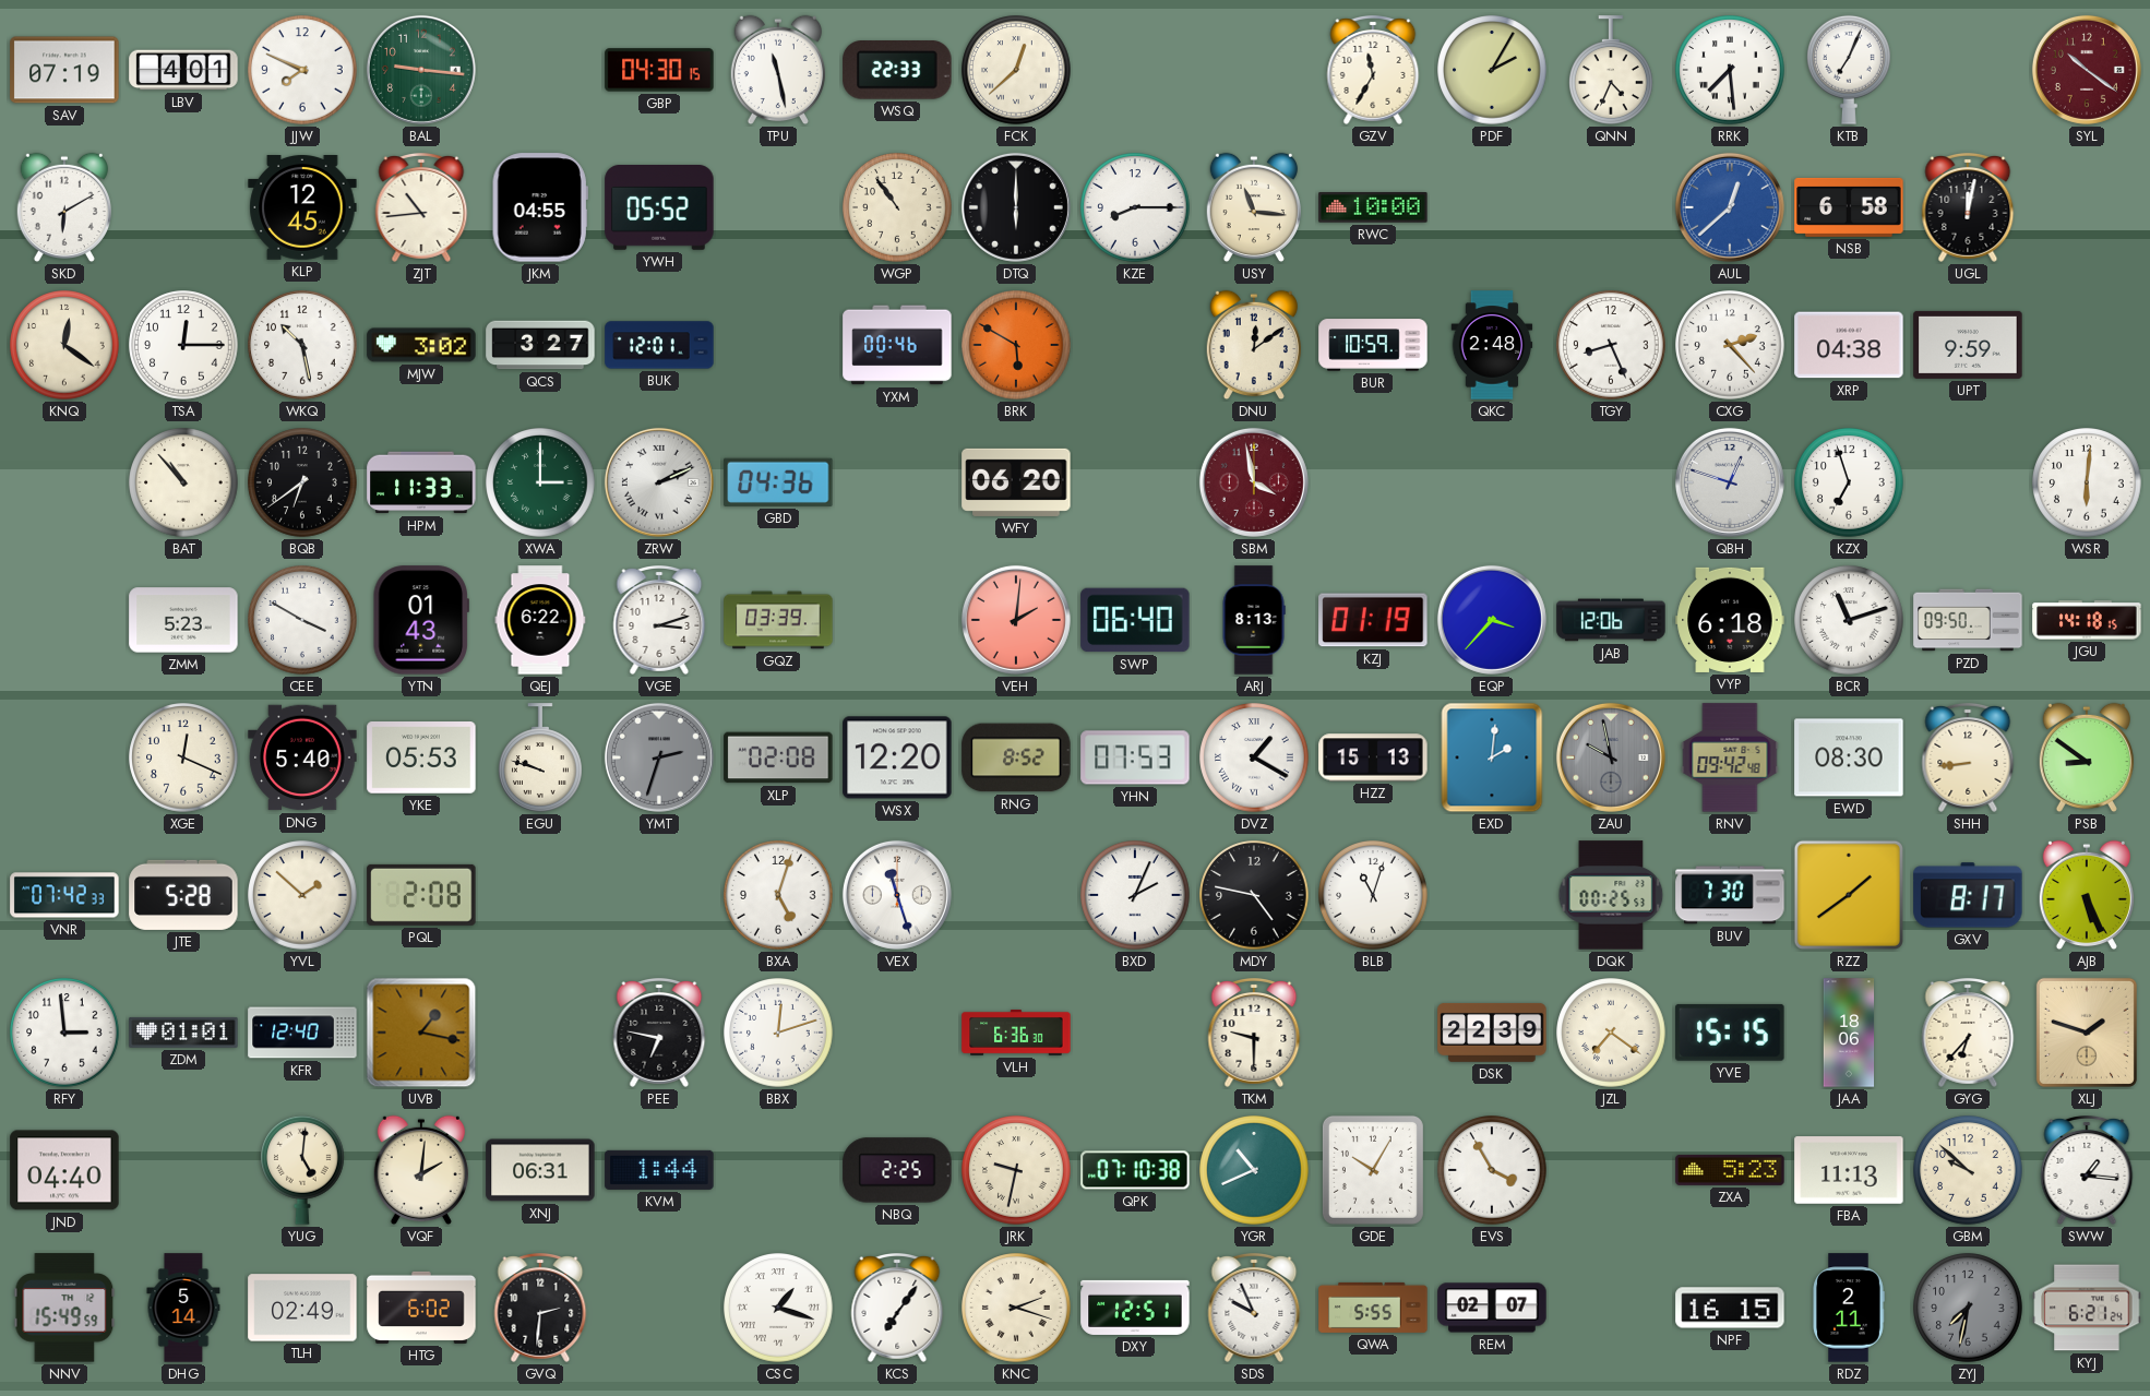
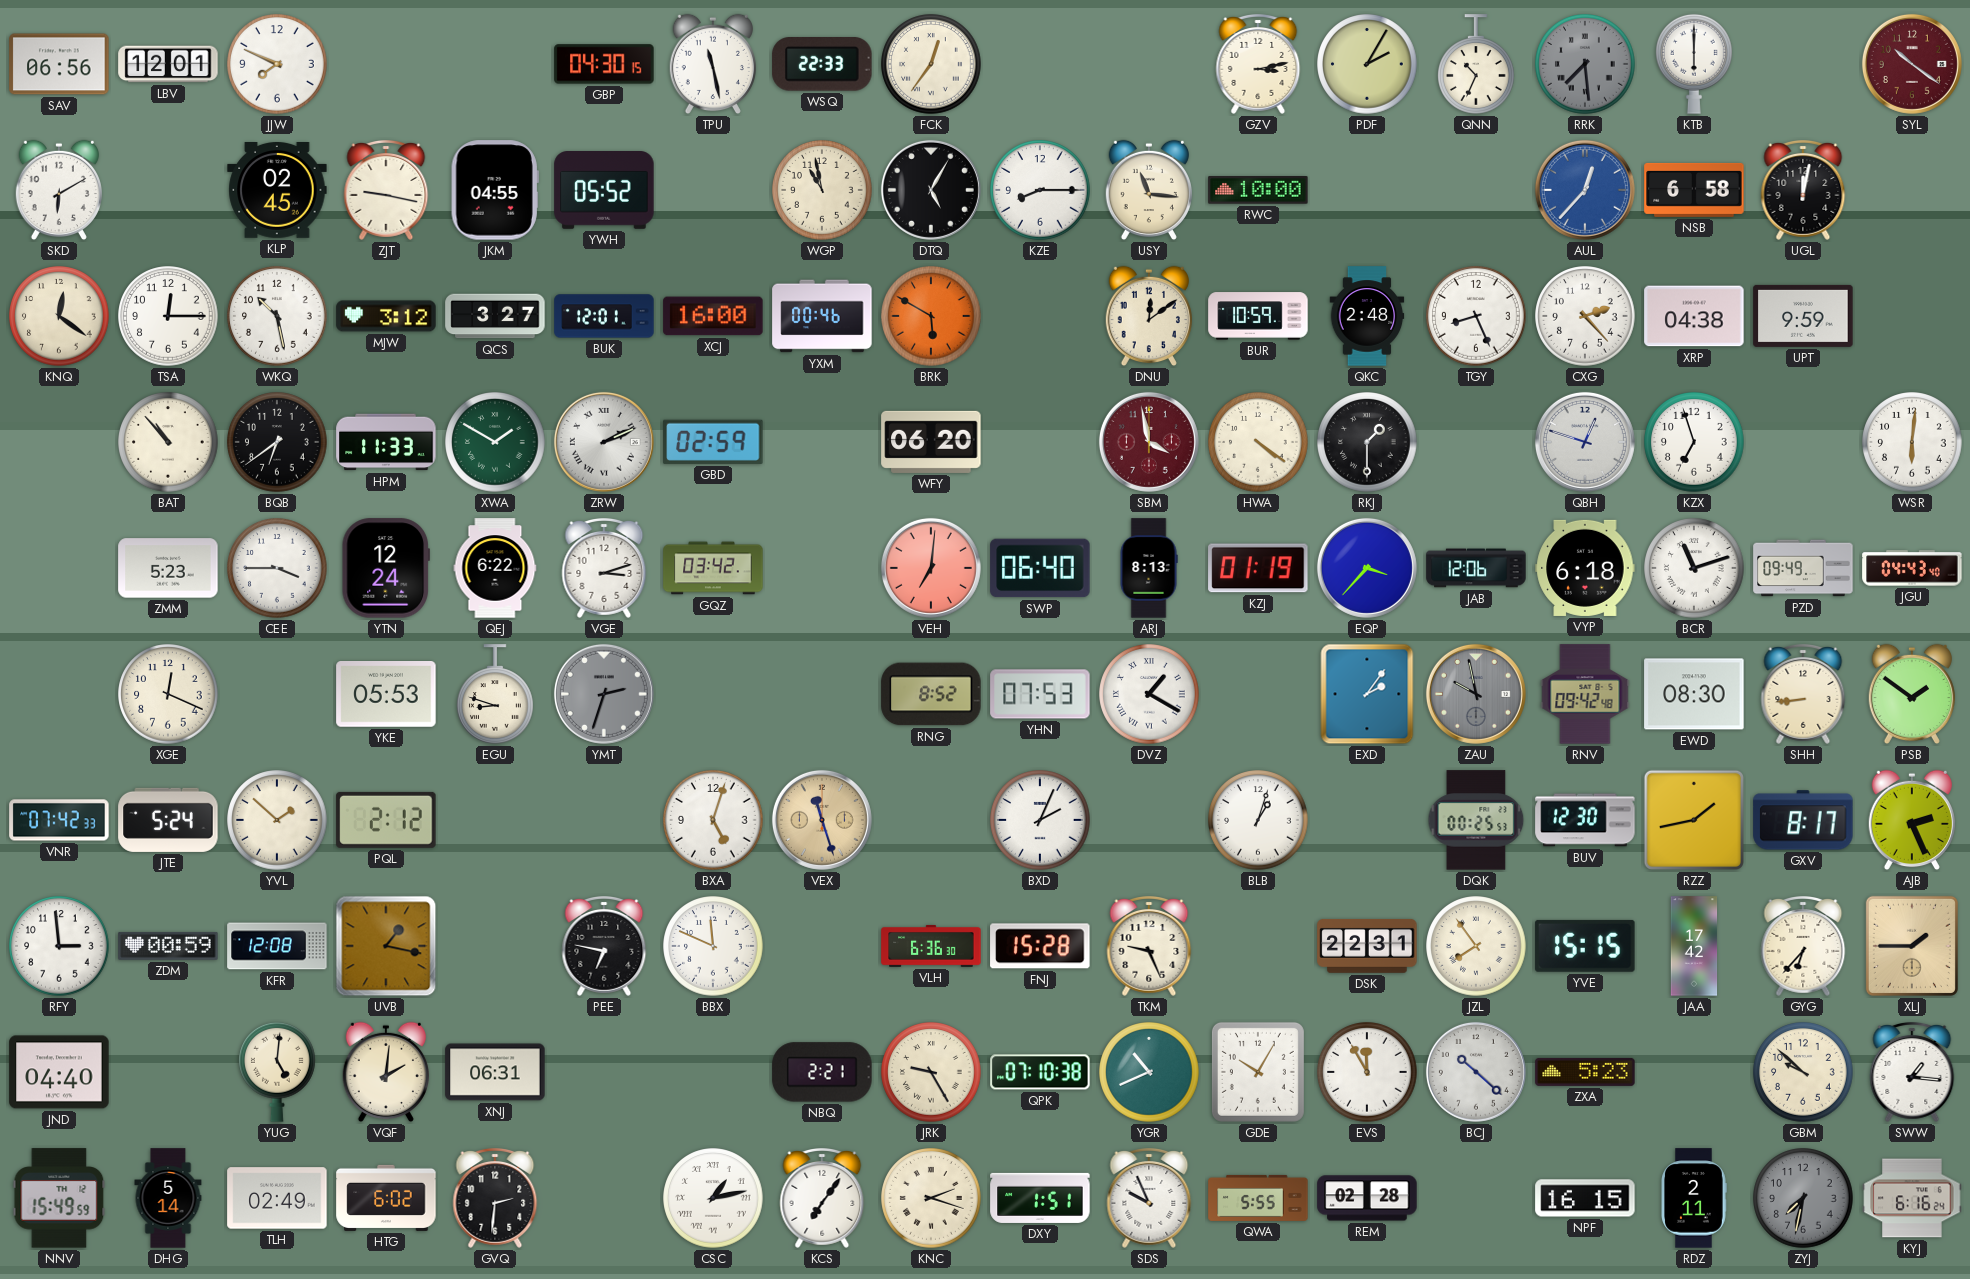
SAV: 07:19 -> 06:56
LBV: 4:01 -> 12:01
BAL: 9:16 -> none
FCK: 12:38 -> 12:36
GZV: 11:35 -> 3:13
QNN: 4:34 -> 10:34
RRK dial: white -> grey
KTB: 7:04 -> 6:00
KLP: 12:45 -> 02:45
ZJT: 10:44 -> 9:17
WGP: 10:54 -> 10:58
DTQ: 6:00 -> 5:05
AUL: 12:38 -> 12:37
MJW: 3:02 -> 3:12
XCJ: none -> 16:00
XWA: 3:00 -> 1:50
GBD: 04:36 -> 02:59
HWA: none -> 4:21
RKJ: none -> 1:30
CEE: 3:50 -> 3:45
YTN: 01:43 -> 12:24
GQZ: 03:39 -> 03:42
VEH: 2:01 -> 7:01
PZD: 09:50 -> 09:49
JGU: 14:18 -> 04:43
DNG: 5:40 -> none
EGU: 9:48 -> 8:48
XLP: 02:08 -> none
WSX: 12:20 -> none
HZZ: 15:13 -> none
EXD: 2:01 -> 2:06
PSB: 8:51 -> 1:51
JTE: 5:28 -> 5:24
PQL: 2:08 -> 2:12
VEX dial: white -> champagne
MDY: 4:47 -> none
BLB: 11:03 -> 1:03
BUV: 7:30 -> 12:30
RZZ: 1:39 -> 1:43
AJB: 5:26 -> 2:26
ZDM: 01:01 -> 00:59
KFR: 12:40 -> 12:08
BBX: 12:12 -> 11:49
FNJ: none -> 15:28
TKM: 9:30 -> 9:26
DSK: 22:39 -> 22:31
JZL: 7:21 -> 7:54
JAA: 18:06 -> 17:42
XLJ: 1:48 -> 1:45
KVM: 1:44 -> none
NBQ: 2:25 -> 2:21
JRK: 9:32 -> 9:25
EVS: 3:55 -> 11:55
BCJ: none -> 10:22
FBA: 11:13 -> none
CSC: 1:18 -> 1:13
DXY: 12:51 -> 1:51
REM: 02:07 -> 02:28
KYJ: 6:21 -> 6:16
